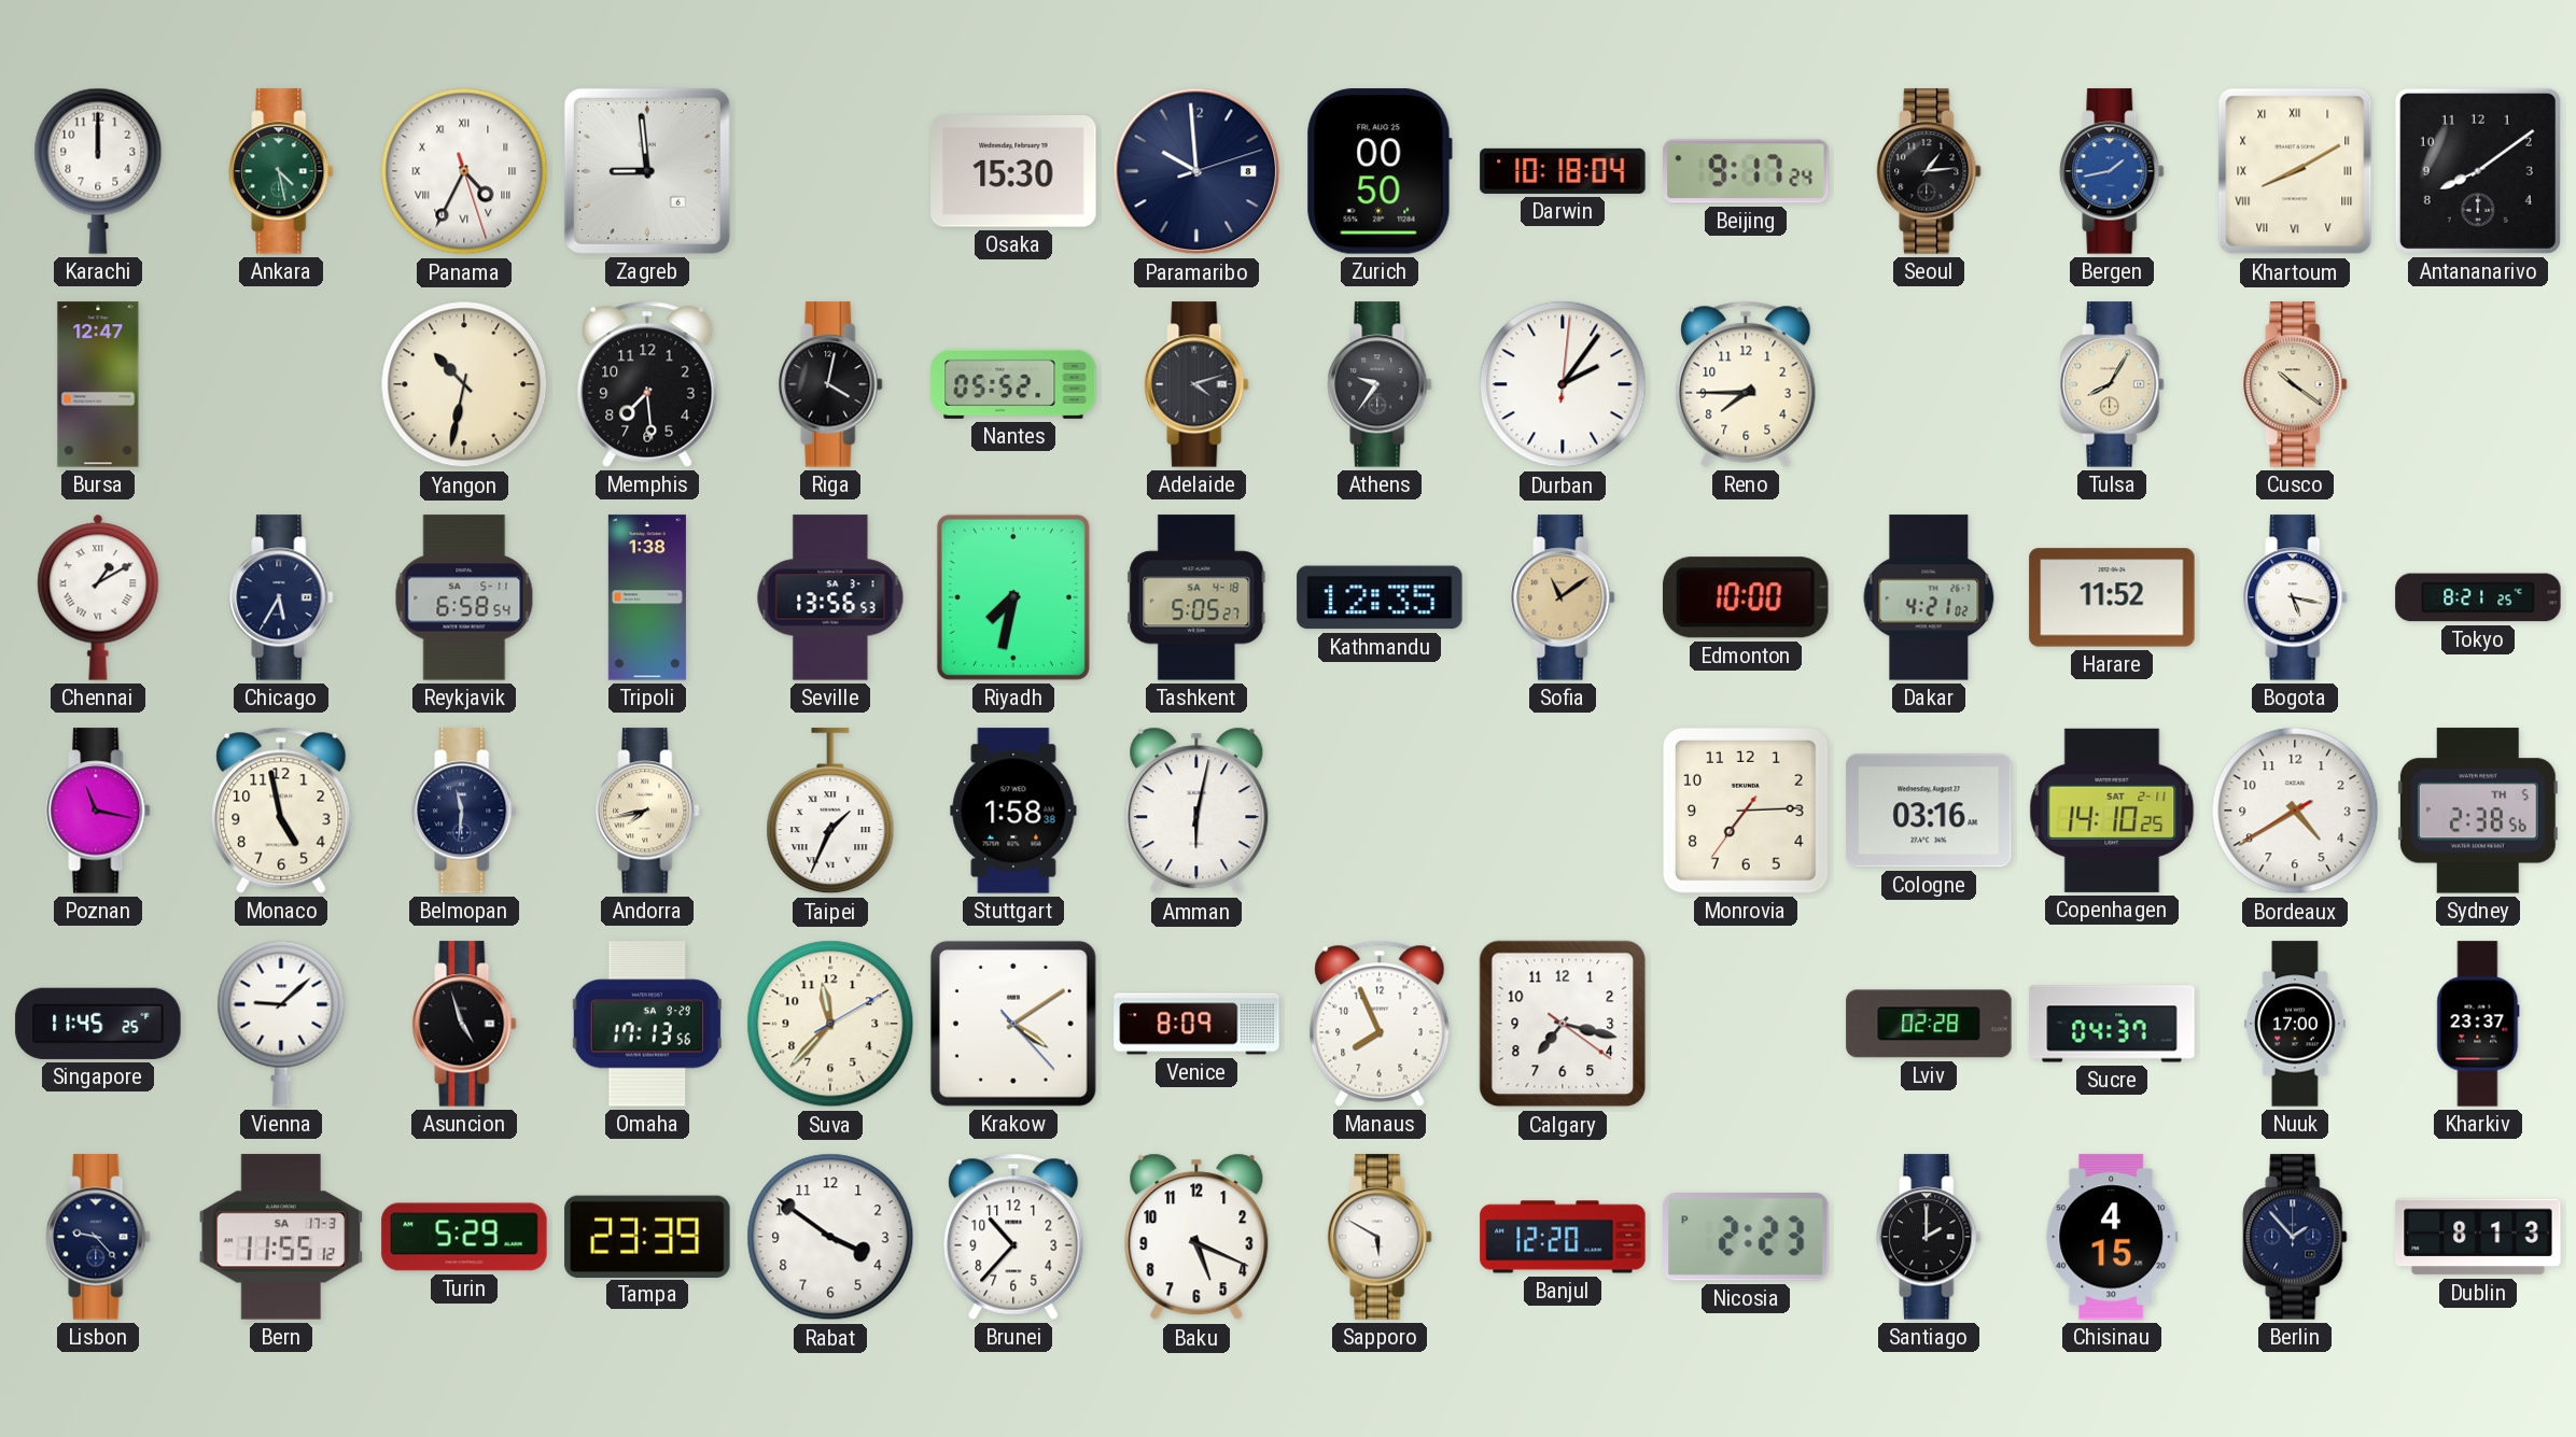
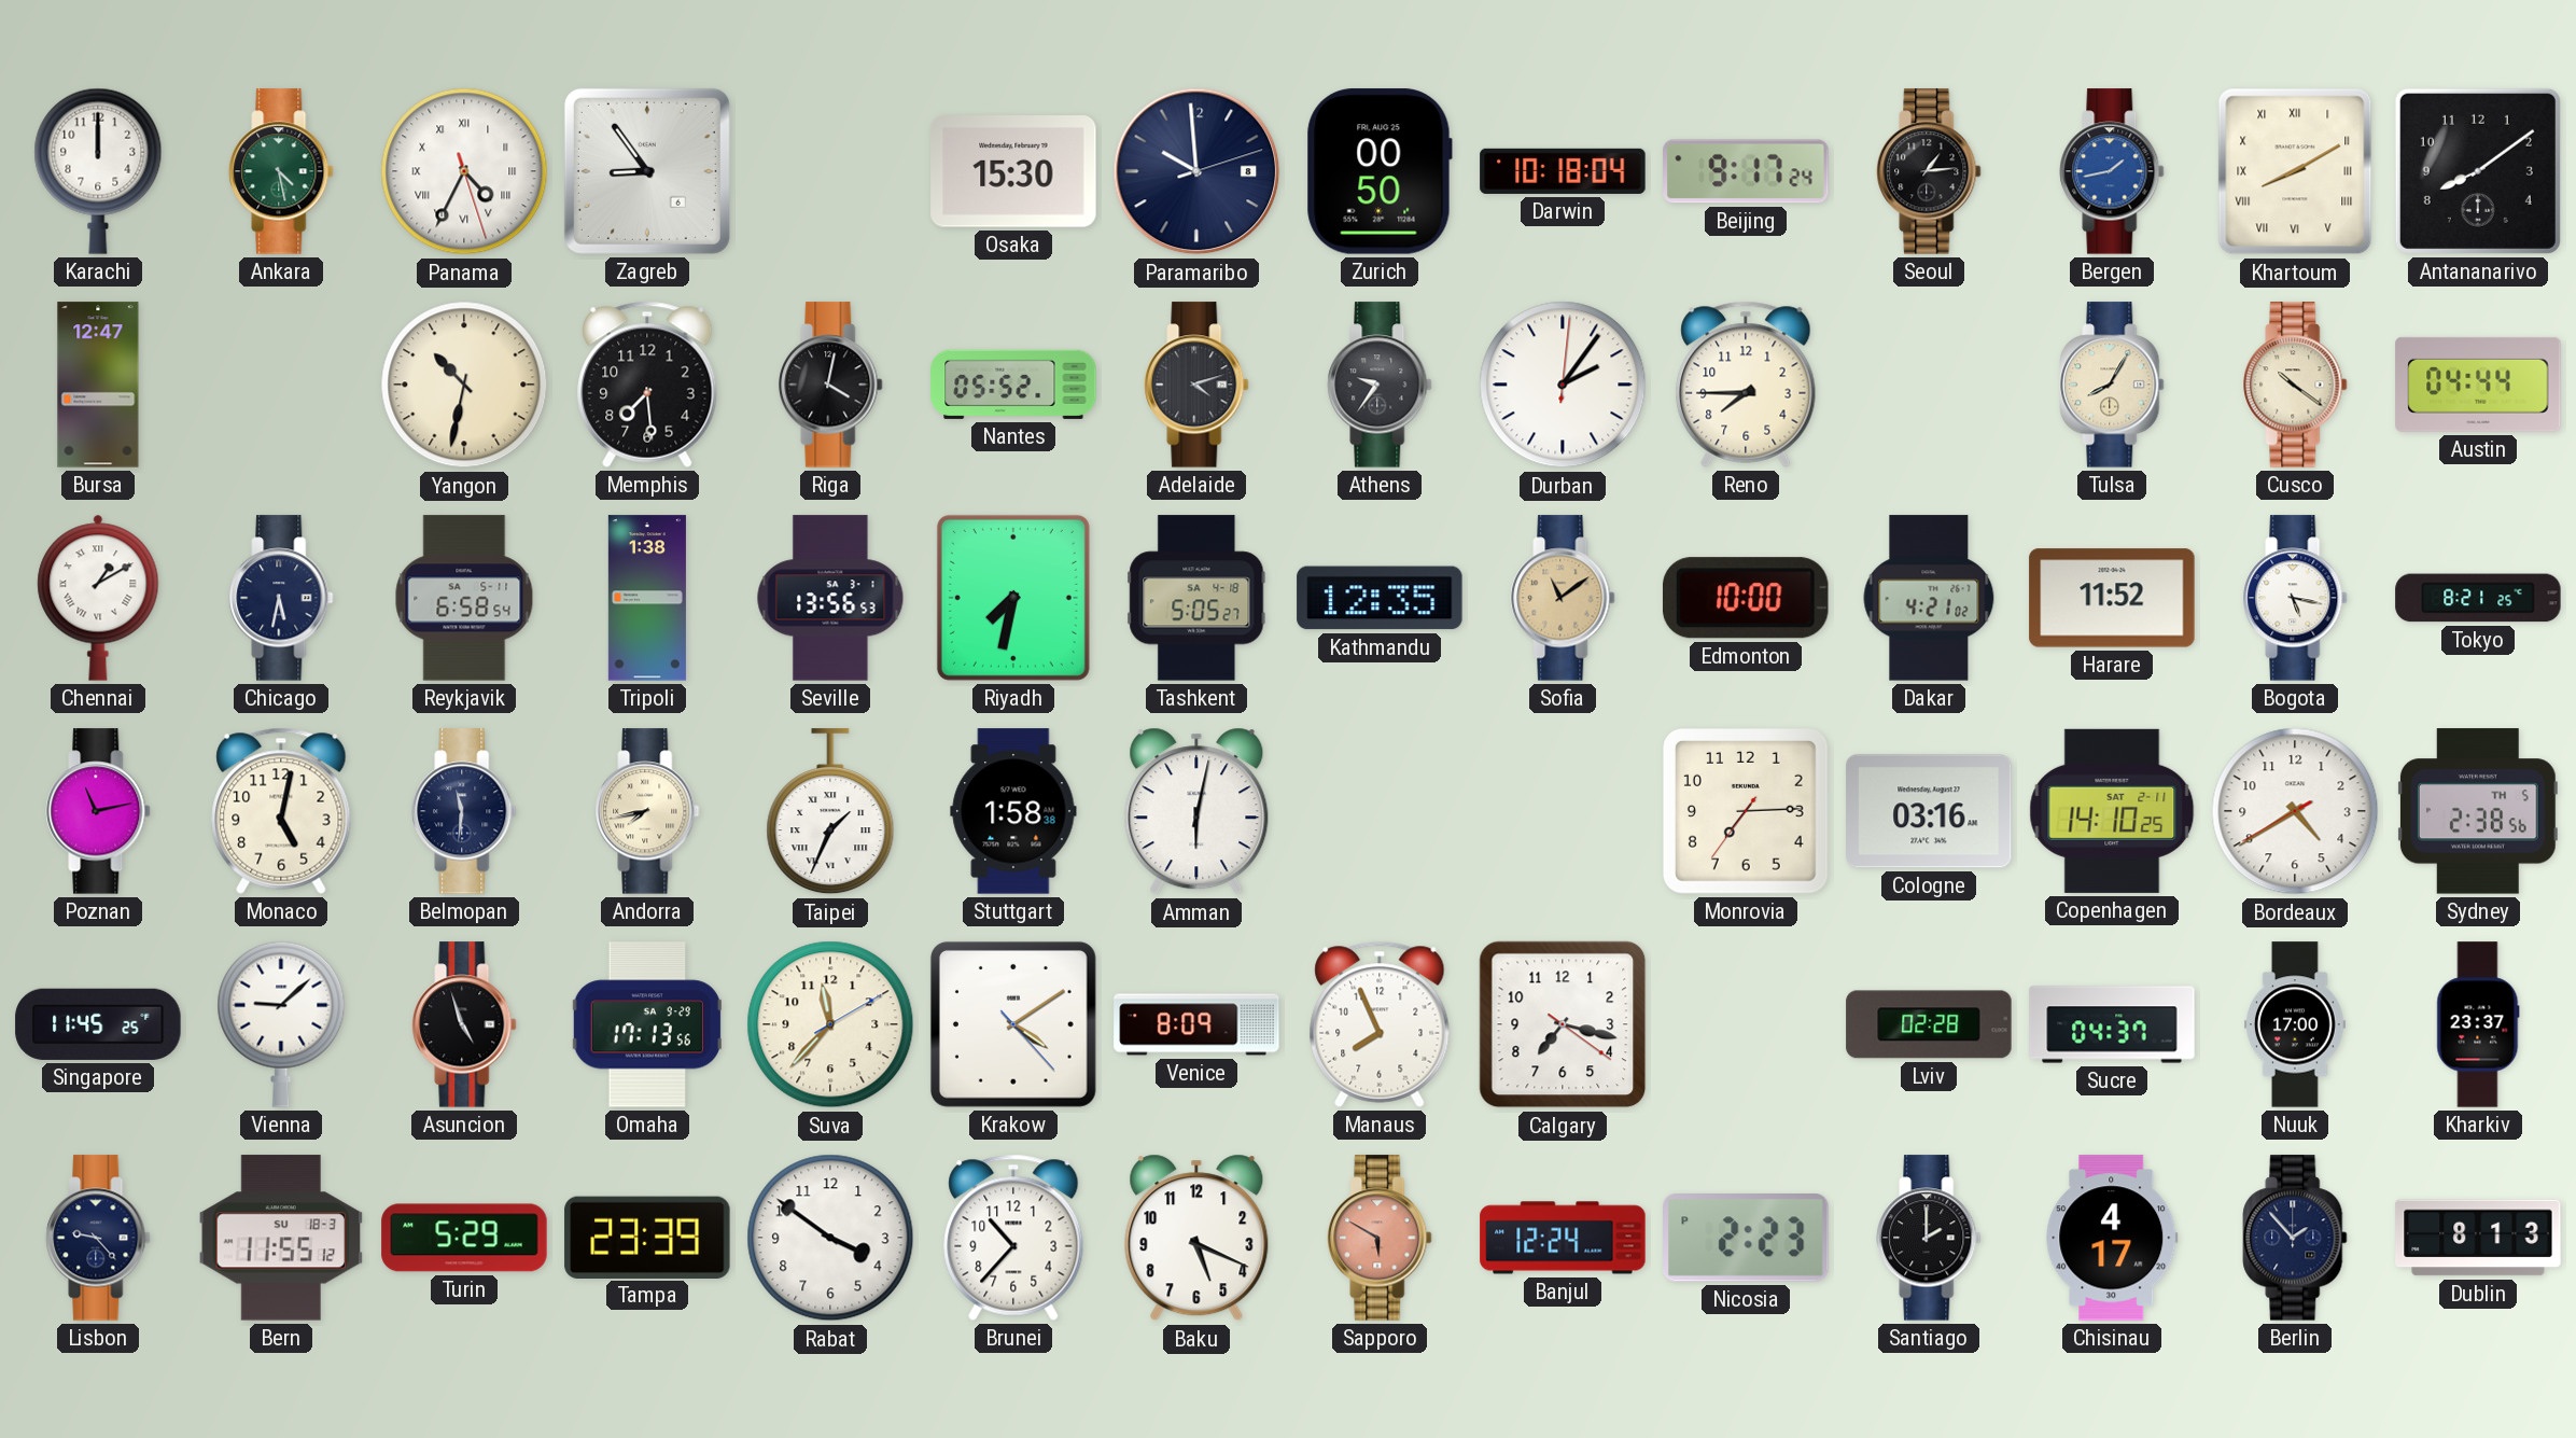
Zagreb: 8:59 -> 8:54
Austin: none -> 04:44
Chicago: 5:35 -> 5:32
Poznan: 11:17 -> 11:13
Monaco: 4:58 -> 5:02
Bern date: SA 17-3 -> SU 18-3
Sapporo dial: white -> salmon
Banjul: 12:20 -> 12:24
Chisinau: 4:15 -> 4:17
